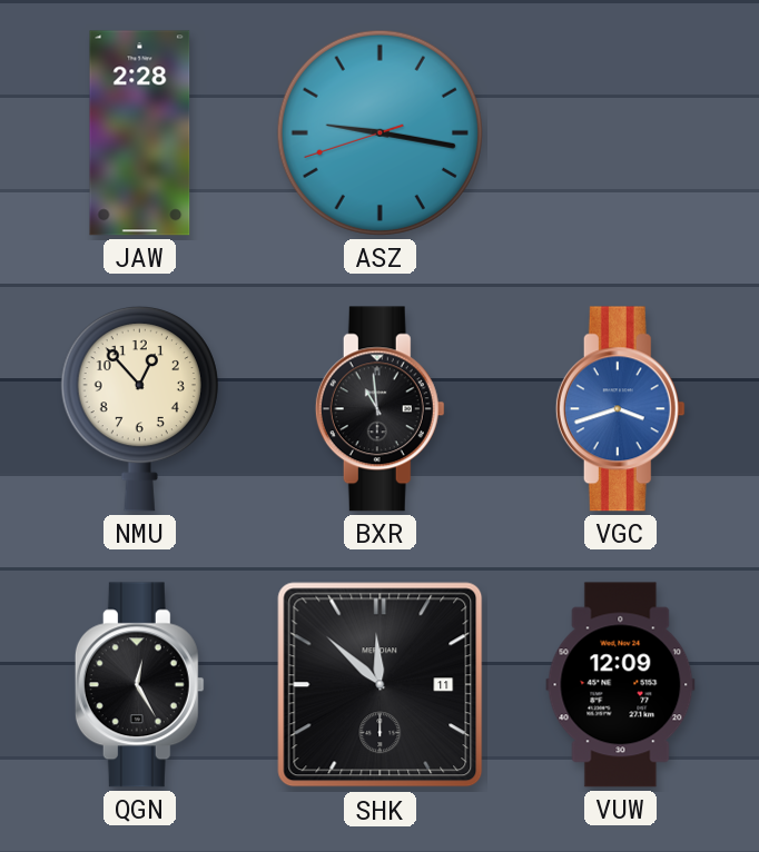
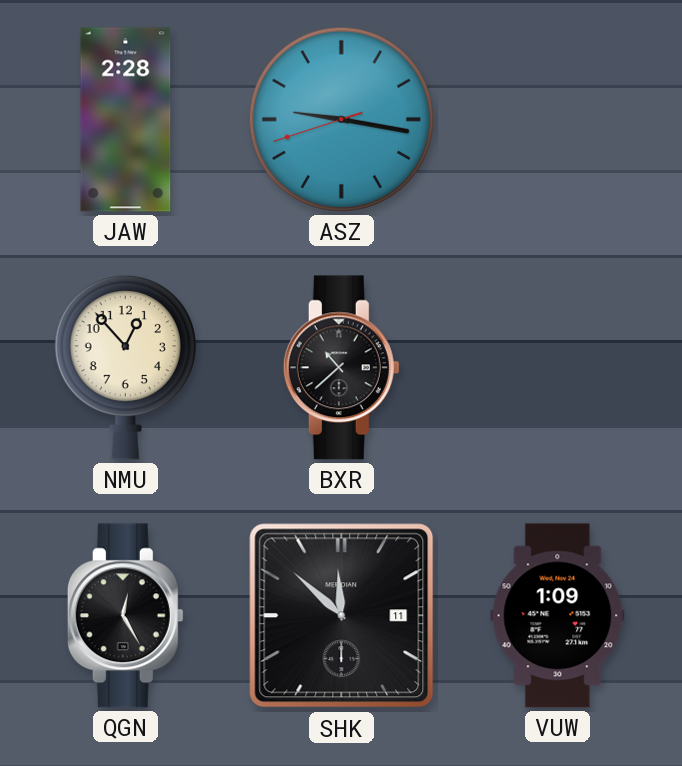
BXR: 10:59 -> 10:38
VGC: 3:42 -> none
VUW: 12:09 -> 1:09
